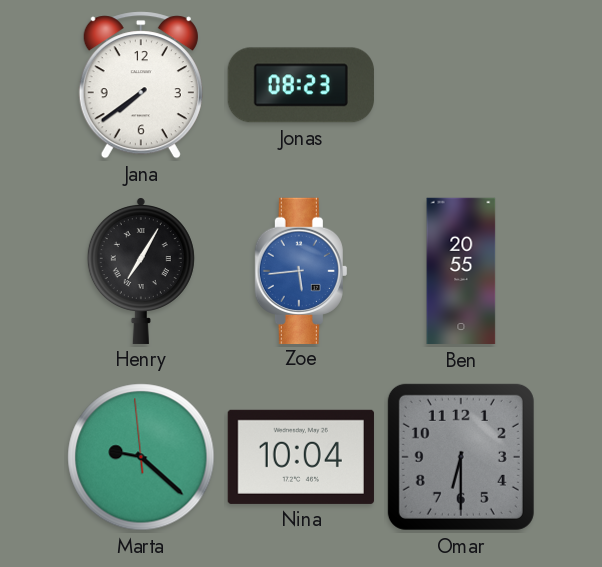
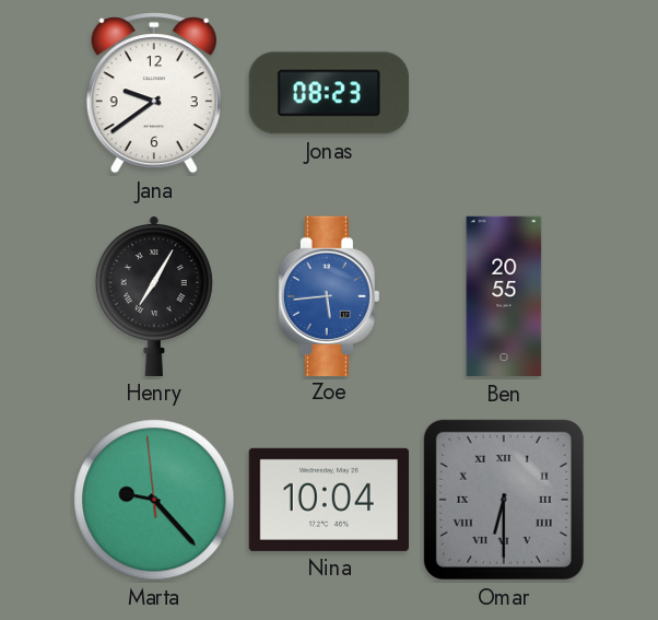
Jana: 7:39 -> 9:39
Marta: 9:21 -> 9:22
Omar numerals: Arabic -> Roman
